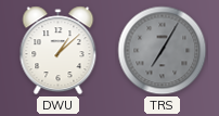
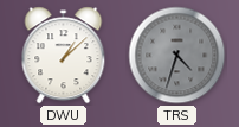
TRS: 7:05 -> 4:33
